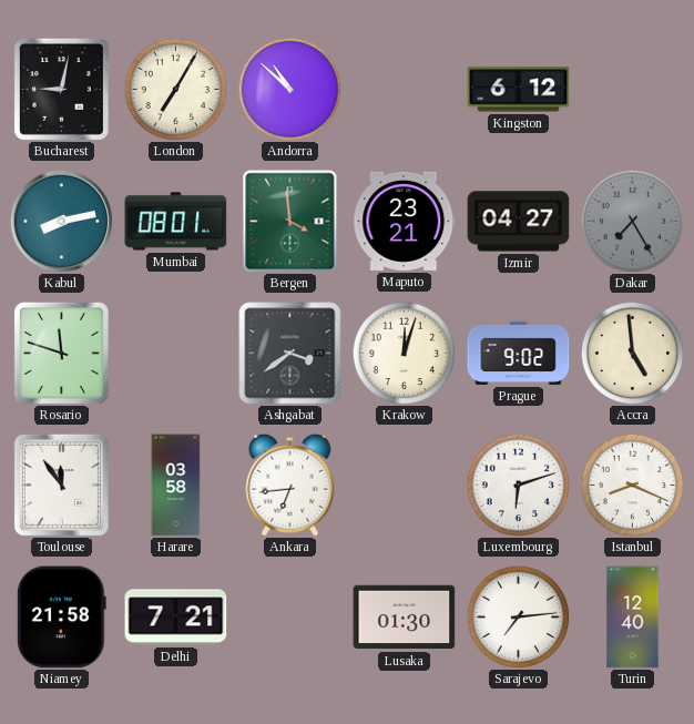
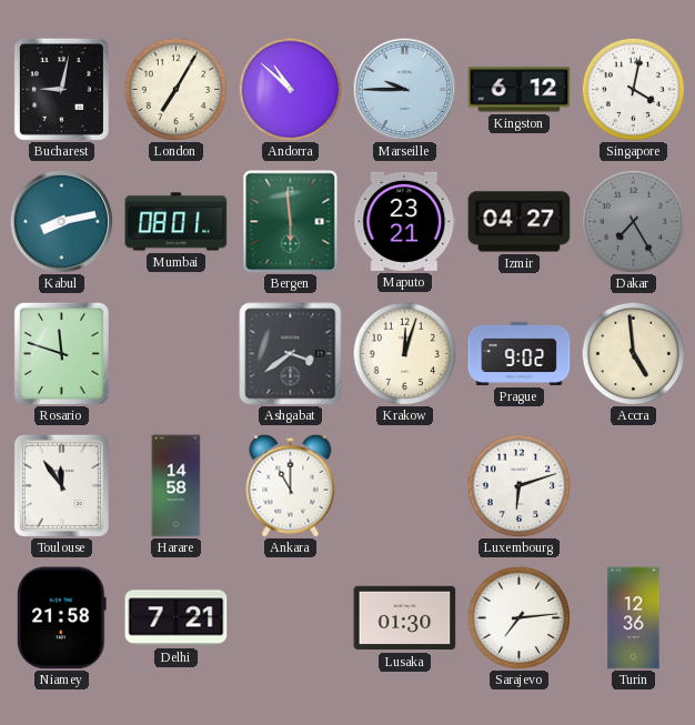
Marseille: none -> 9:45
Singapore: none -> 4:02
Bergen: 3:59 -> 5:59
Harare: 03:58 -> 14:58
Ankara: 6:44 -> 11:00
Istanbul: 8:19 -> none
Turin: 12:40 -> 12:36
